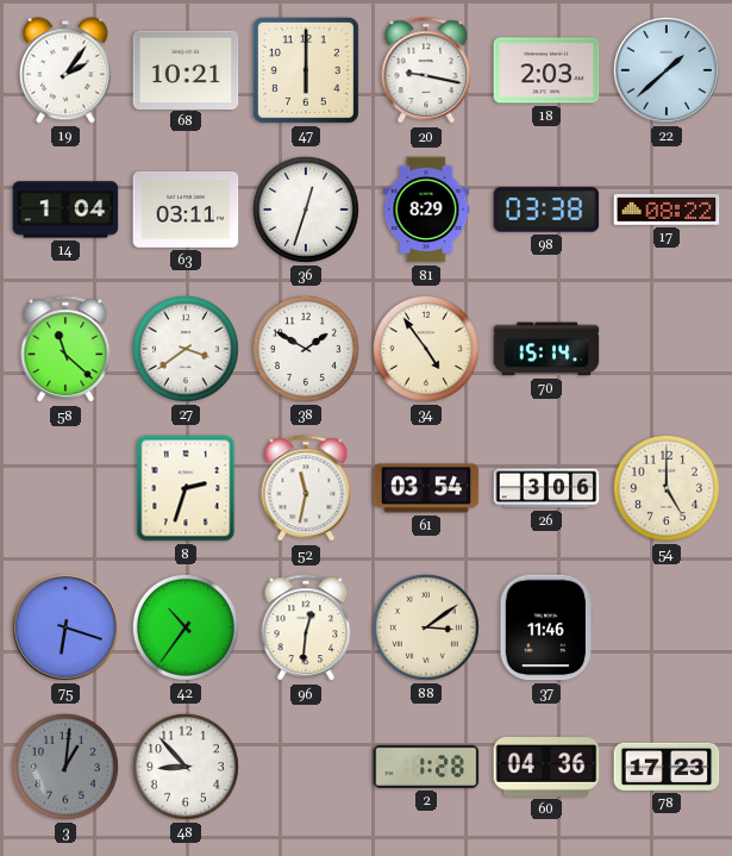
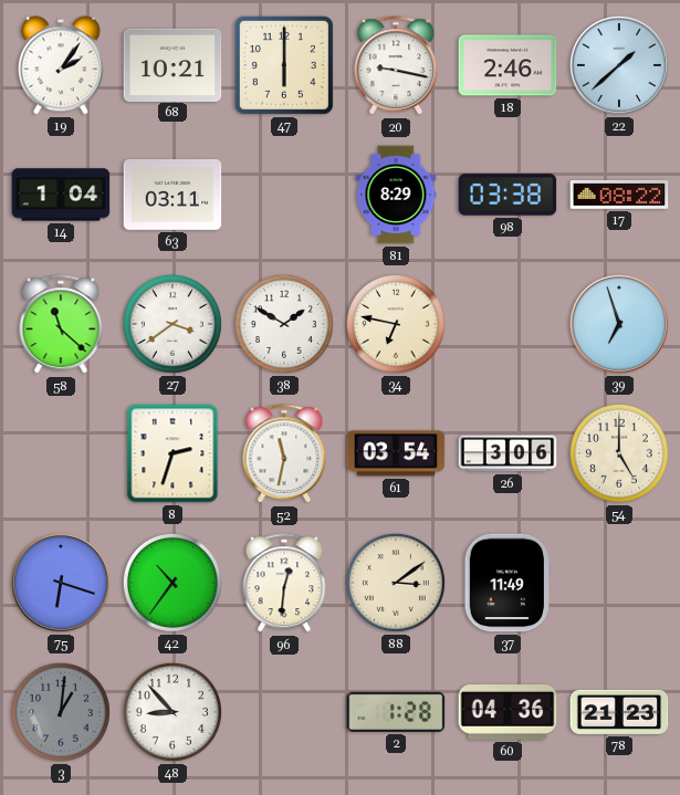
18: 2:03 -> 2:46
36: 12:33 -> none
34: 4:54 -> 6:47
70: 15:14 -> none
39: none -> 6:57
37: 11:46 -> 11:49
78: 17:23 -> 21:23
